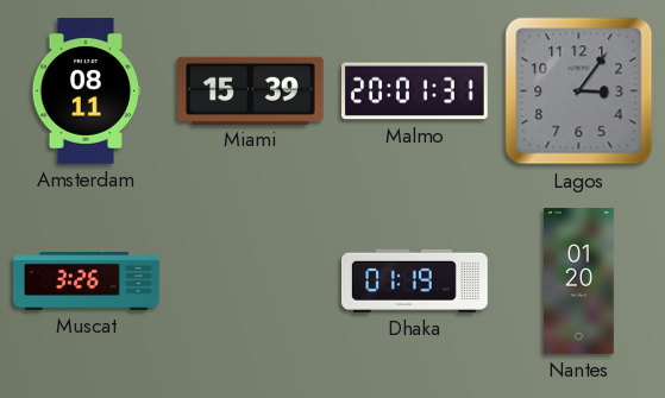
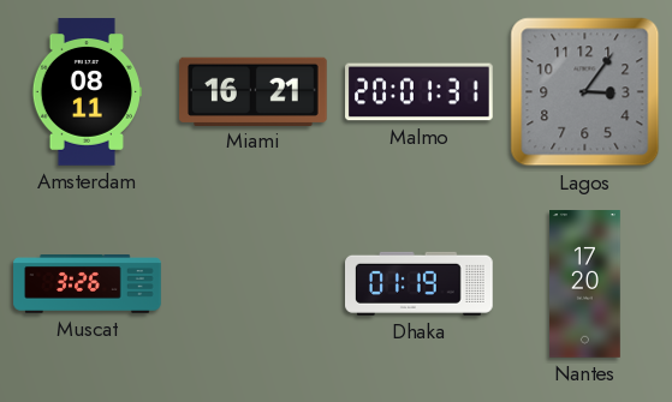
Miami: 15:39 -> 16:21
Nantes: 01:20 -> 17:20
